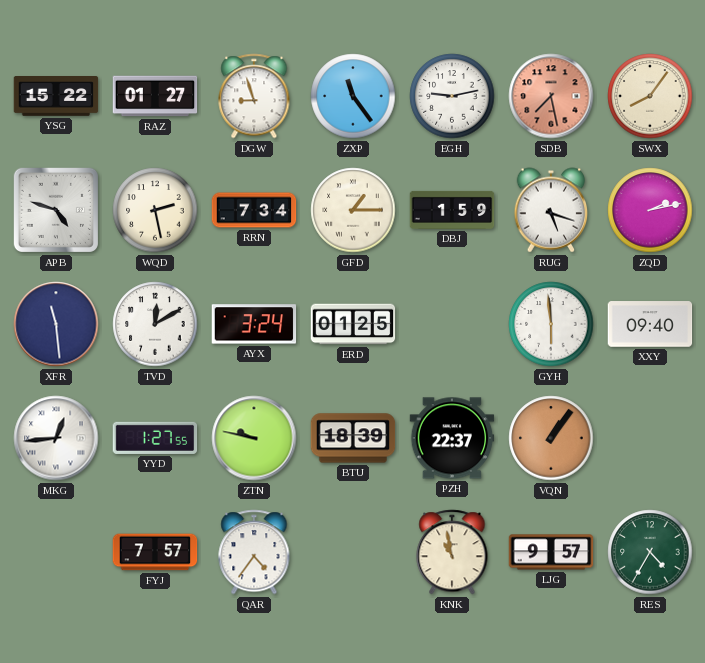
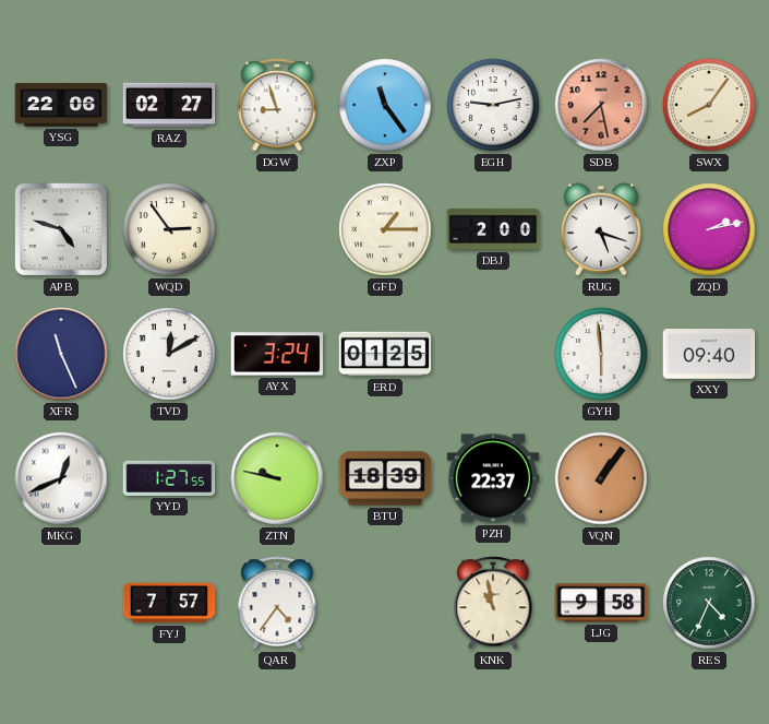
YSG: 15:22 -> 22:06
RAZ: 01:27 -> 02:27
WQD: 2:28 -> 2:54
RRN: 7:34 -> none
DBJ: 1:59 -> 2:00
XFR: 11:29 -> 11:26
MKG: 12:44 -> 12:41
LJG: 9:57 -> 9:58
RES: 4:35 -> 4:34
